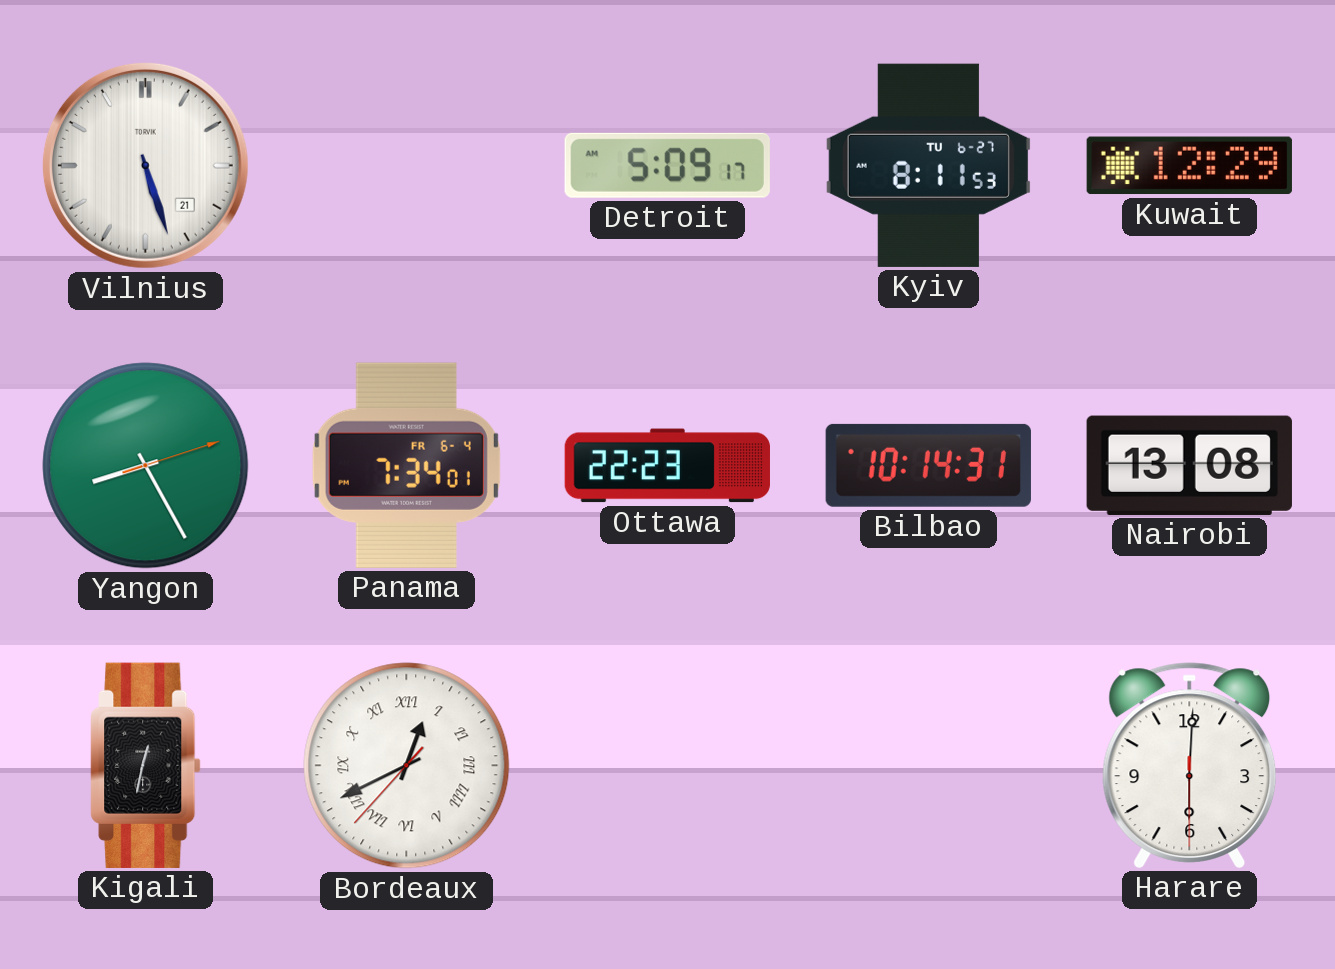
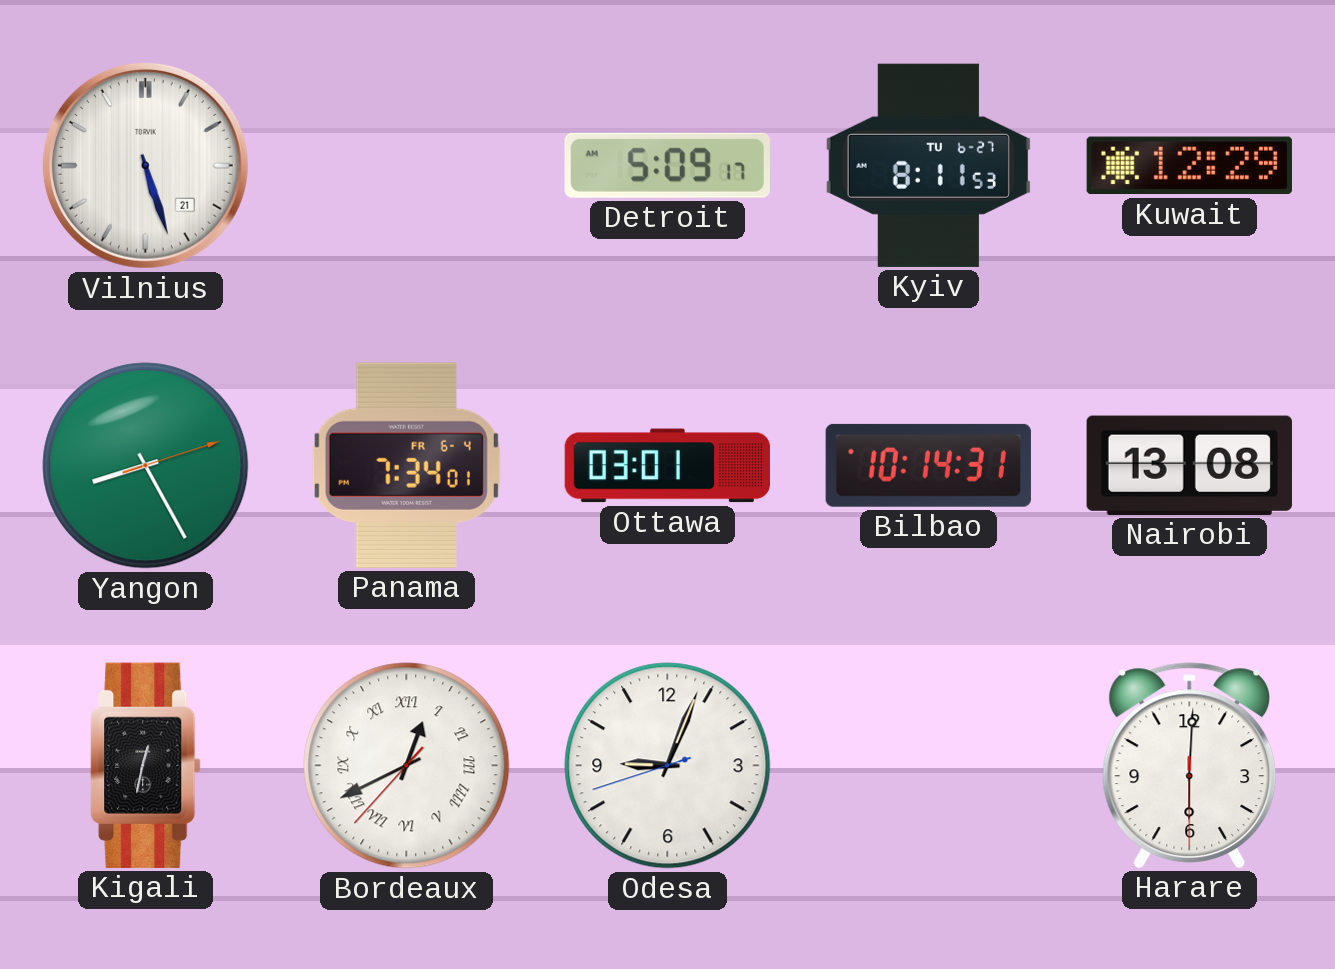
Ottawa: 22:23 -> 03:01
Odesa: none -> 9:03
